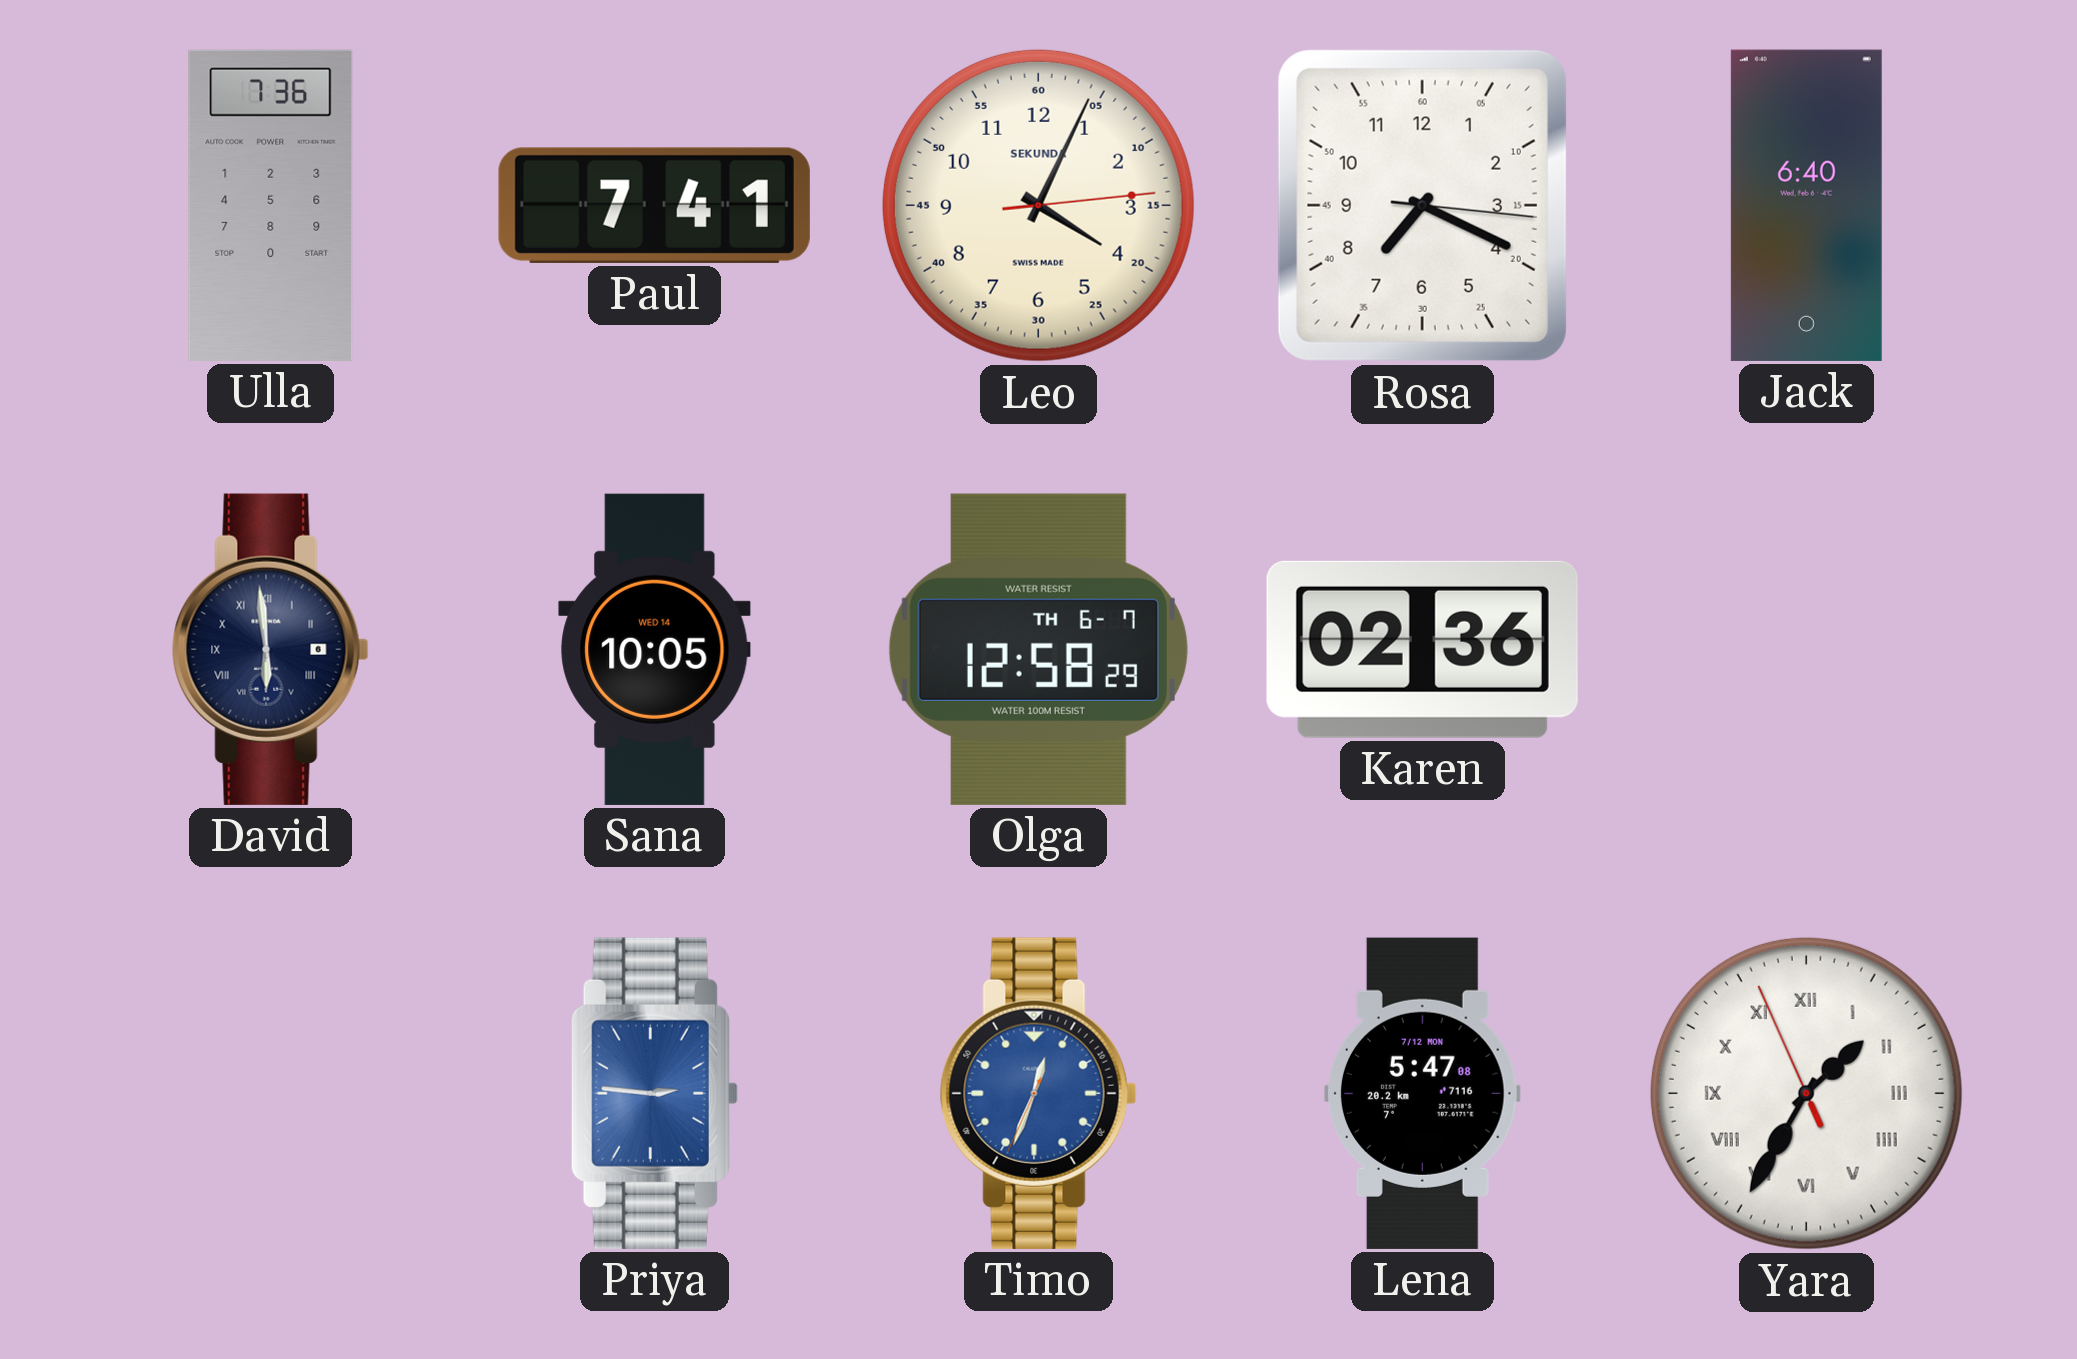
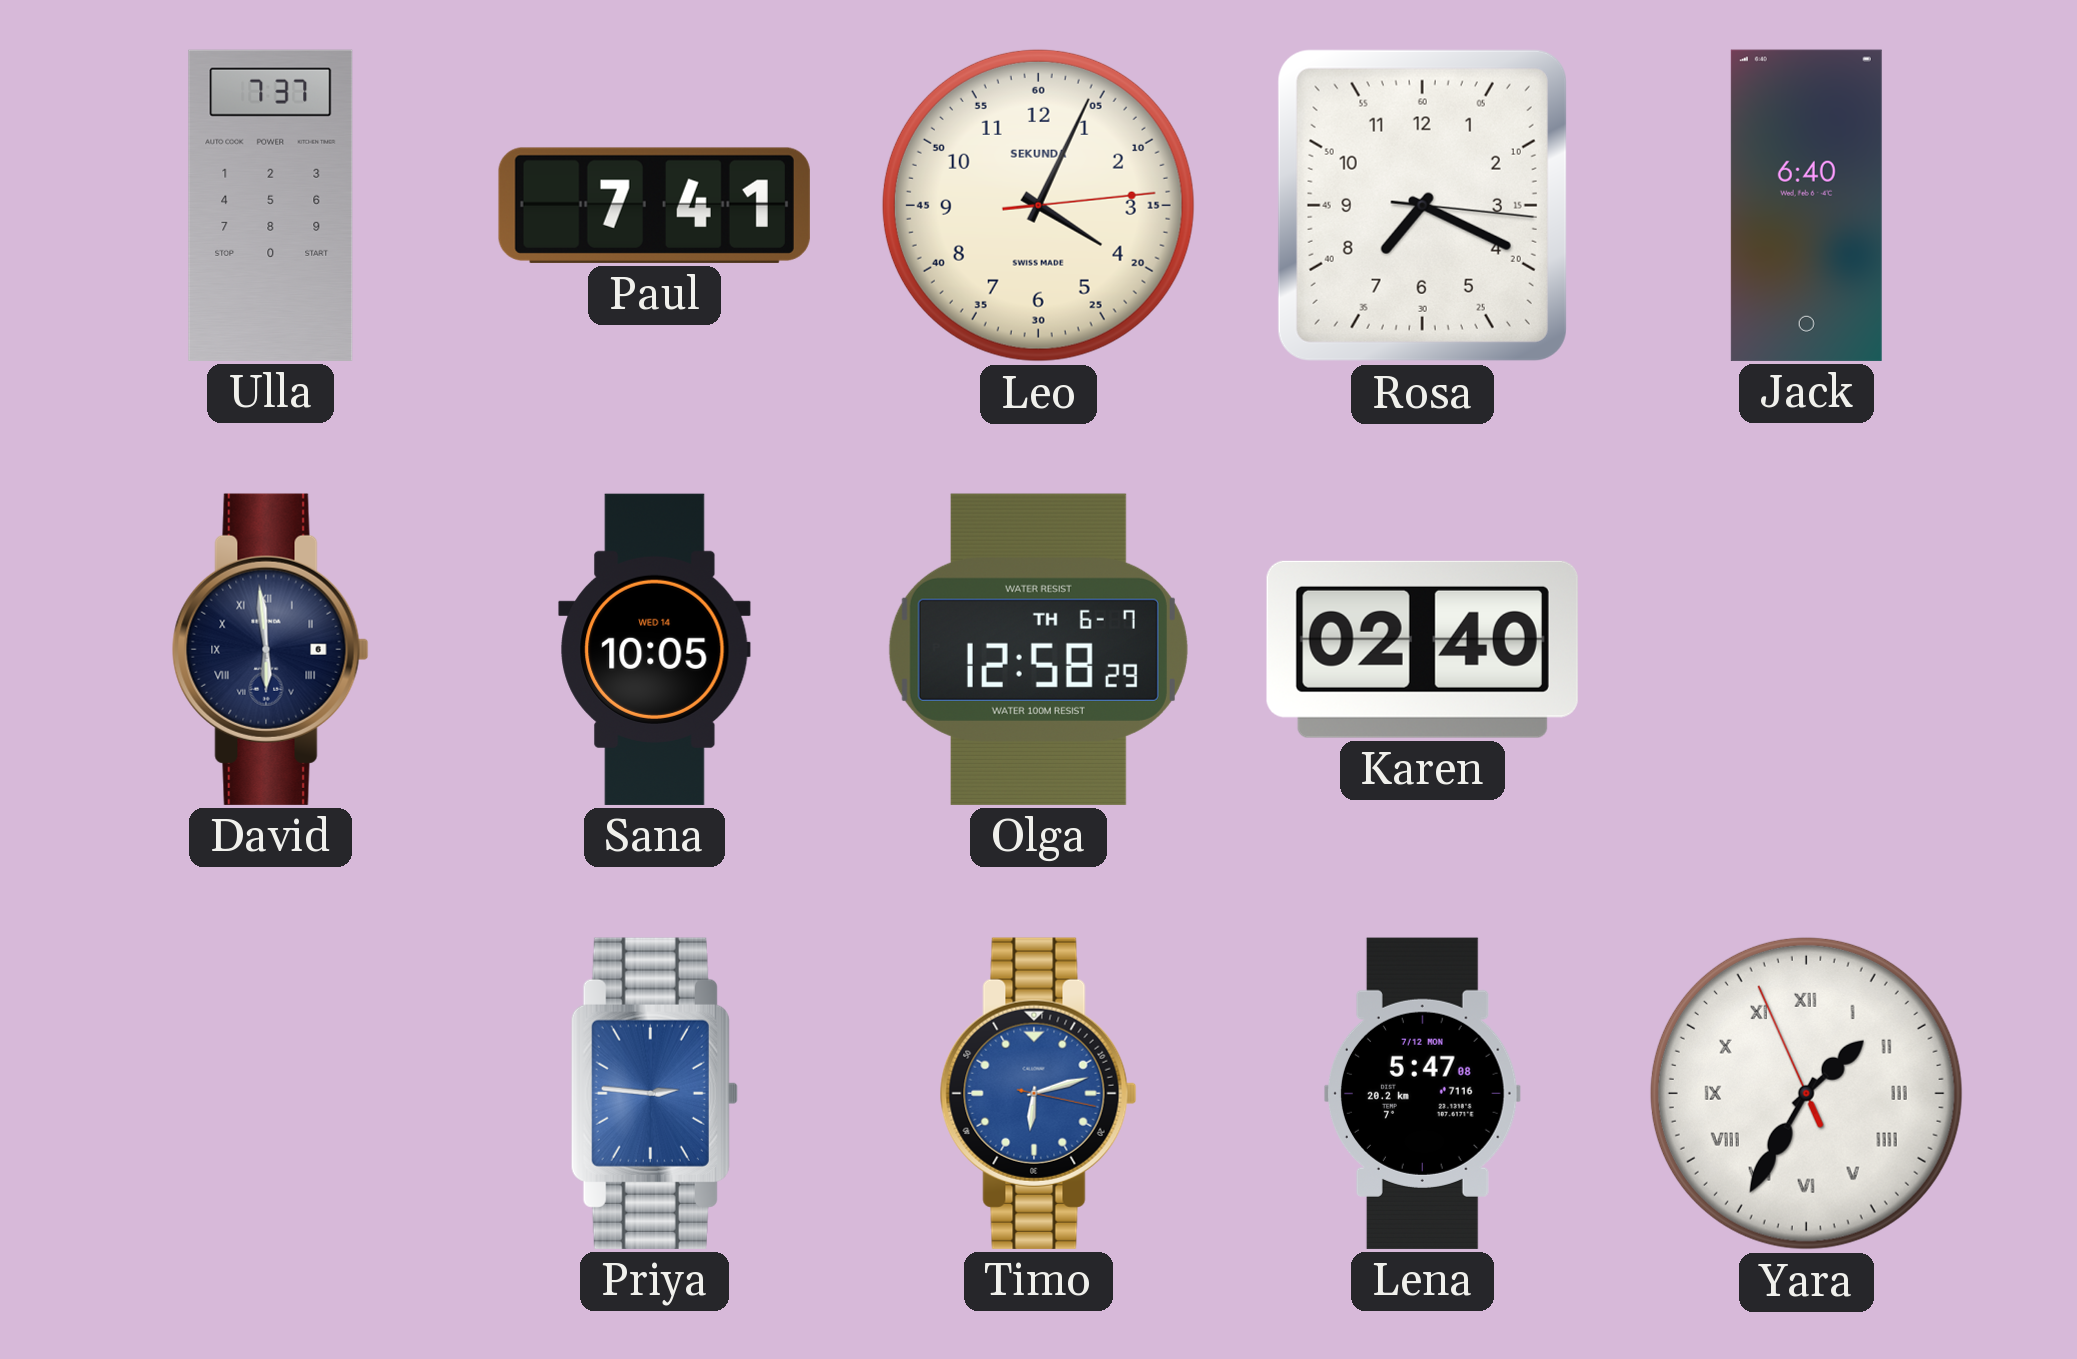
Ulla: 7:36 -> 7:37
Karen: 02:36 -> 02:40
Timo: 12:33 -> 6:12
